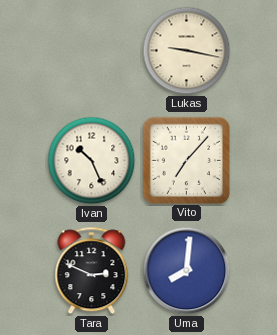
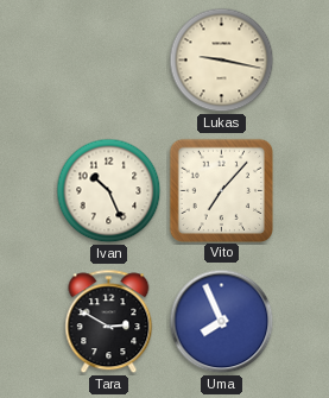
Tara: 2:49 -> 2:50
Uma: 8:01 -> 7:56
